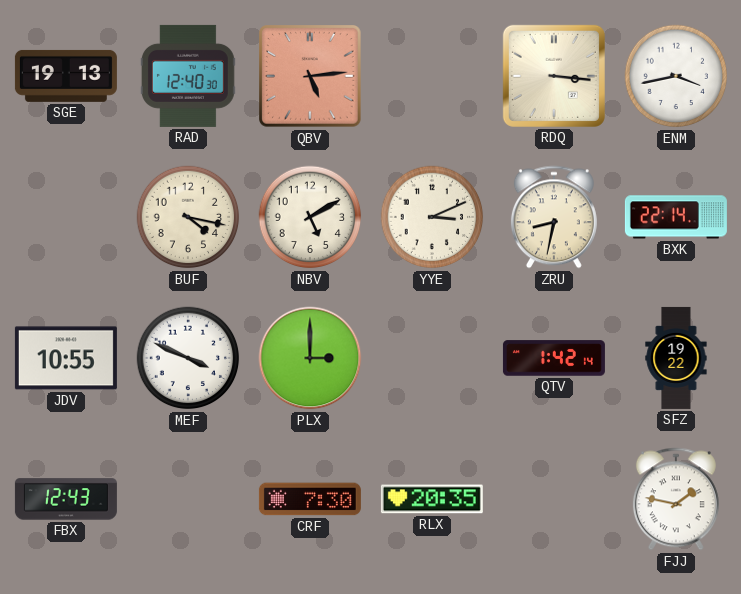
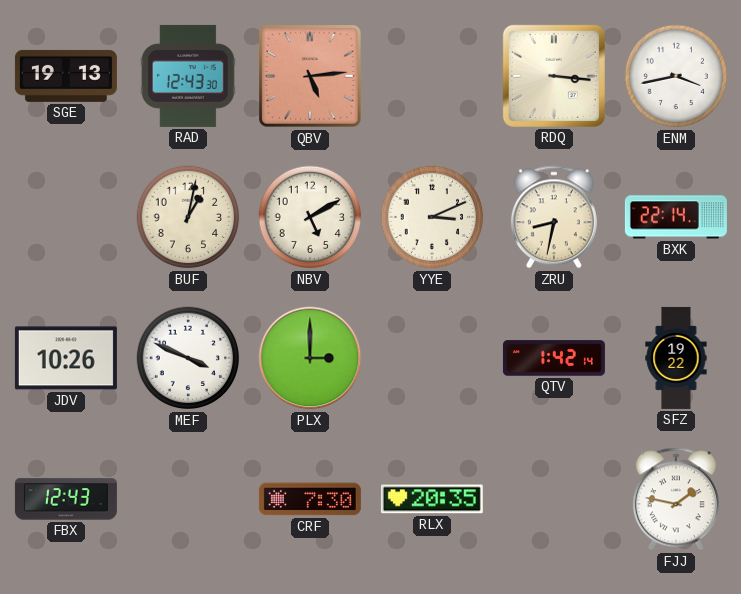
RAD: 12:40 -> 12:43
BUF: 4:17 -> 1:02
JDV: 10:55 -> 10:26
